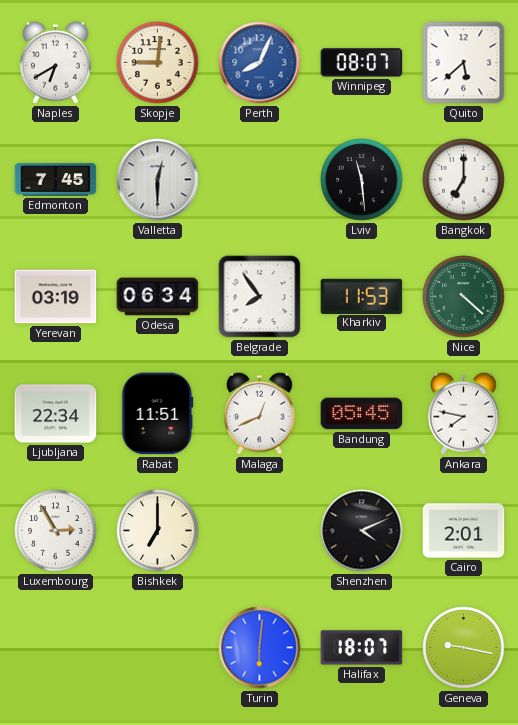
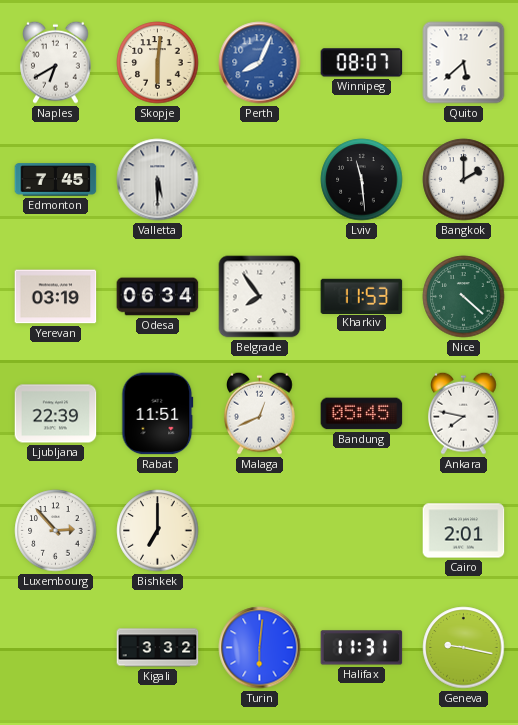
Skopje: 9:01 -> 6:01
Valletta: 12:30 -> 5:30
Bangkok: 7:00 -> 2:00
Ljubljana: 22:34 -> 22:39
Luxembourg: 2:55 -> 2:53
Shenzhen: 4:11 -> none
Kigali: none -> 3:32
Halifax: 18:07 -> 11:31
